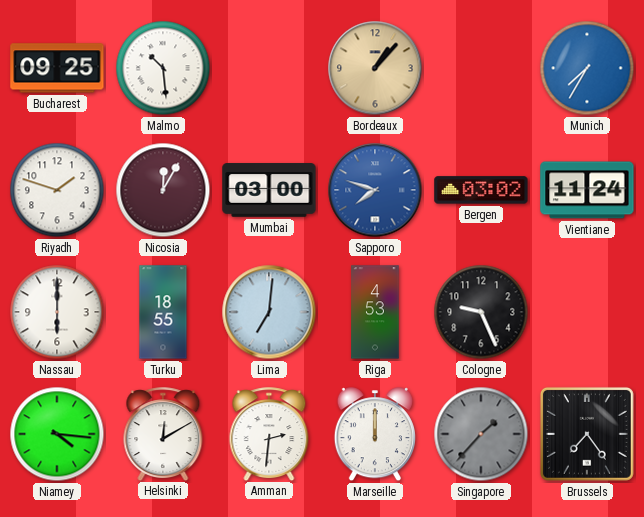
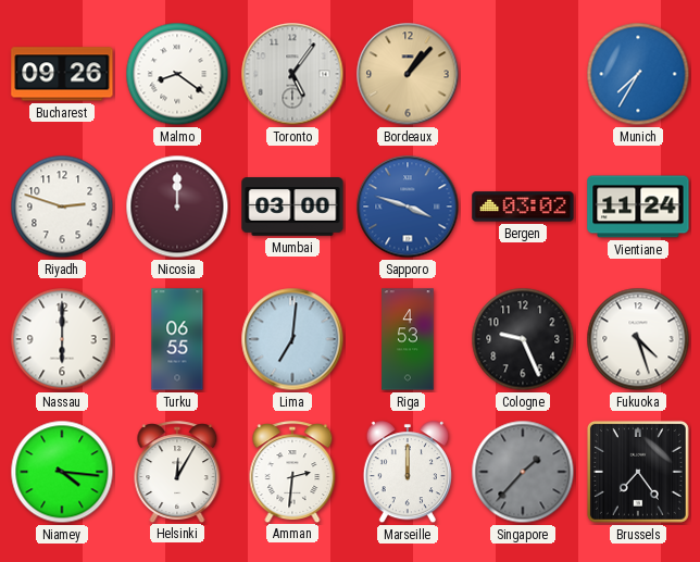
Bucharest: 09:25 -> 09:26
Malmo: 10:29 -> 8:21
Toronto: none -> 5:06
Riyadh: 1:48 -> 2:48
Nicosia: 12:05 -> 12:00
Sapporo: 7:48 -> 3:48
Turku: 18:55 -> 06:55
Fukuoka: none -> 4:27
Helsinki: 12:10 -> 12:05
